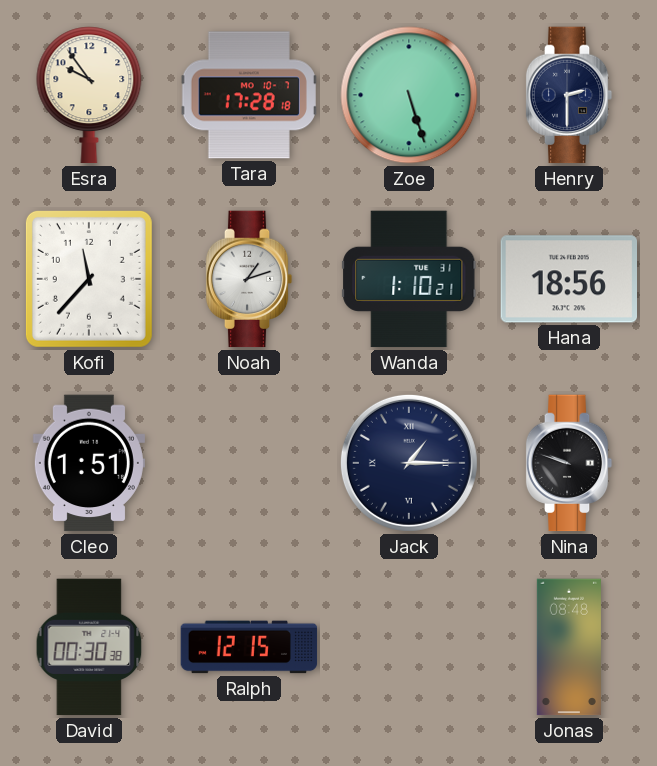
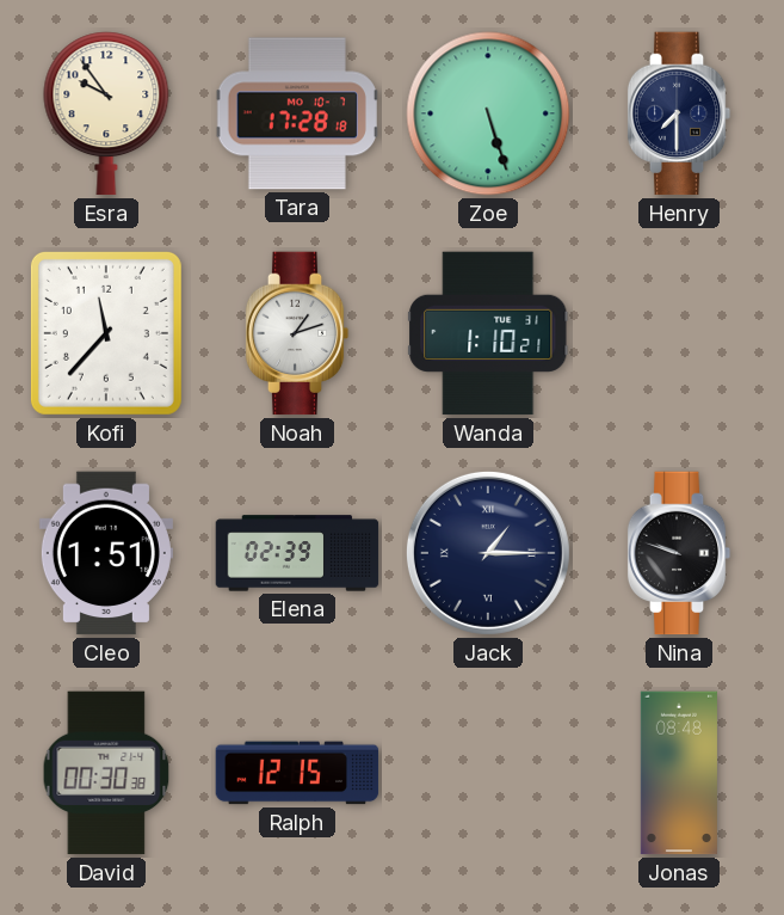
Henry: 2:30 -> 7:30
Hana: 18:56 -> none
Elena: none -> 02:39
